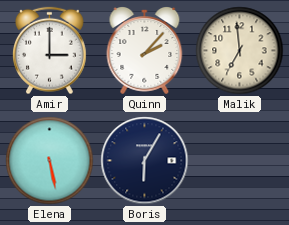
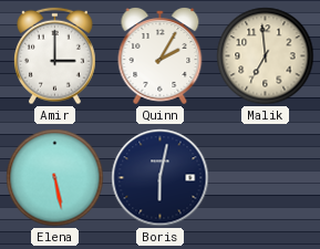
Quinn: 2:07 -> 2:05
Boris: 6:05 -> 6:02
